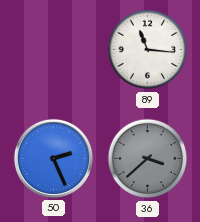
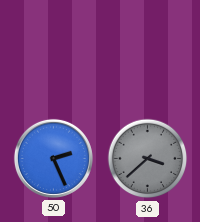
89: 11:16 -> none
